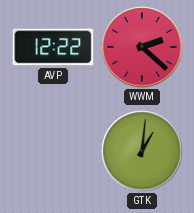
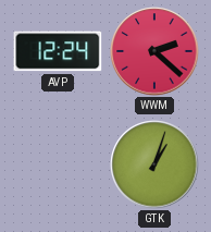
AVP: 12:22 -> 12:24
GTK: 1:01 -> 1:03
